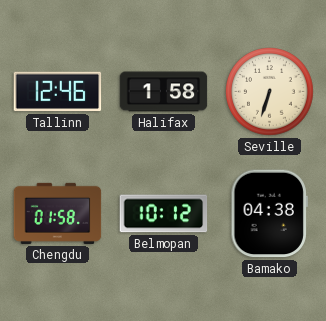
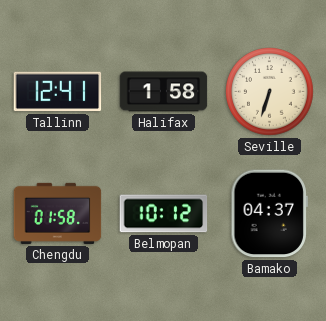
Tallinn: 12:46 -> 12:41
Bamako: 04:38 -> 04:37
